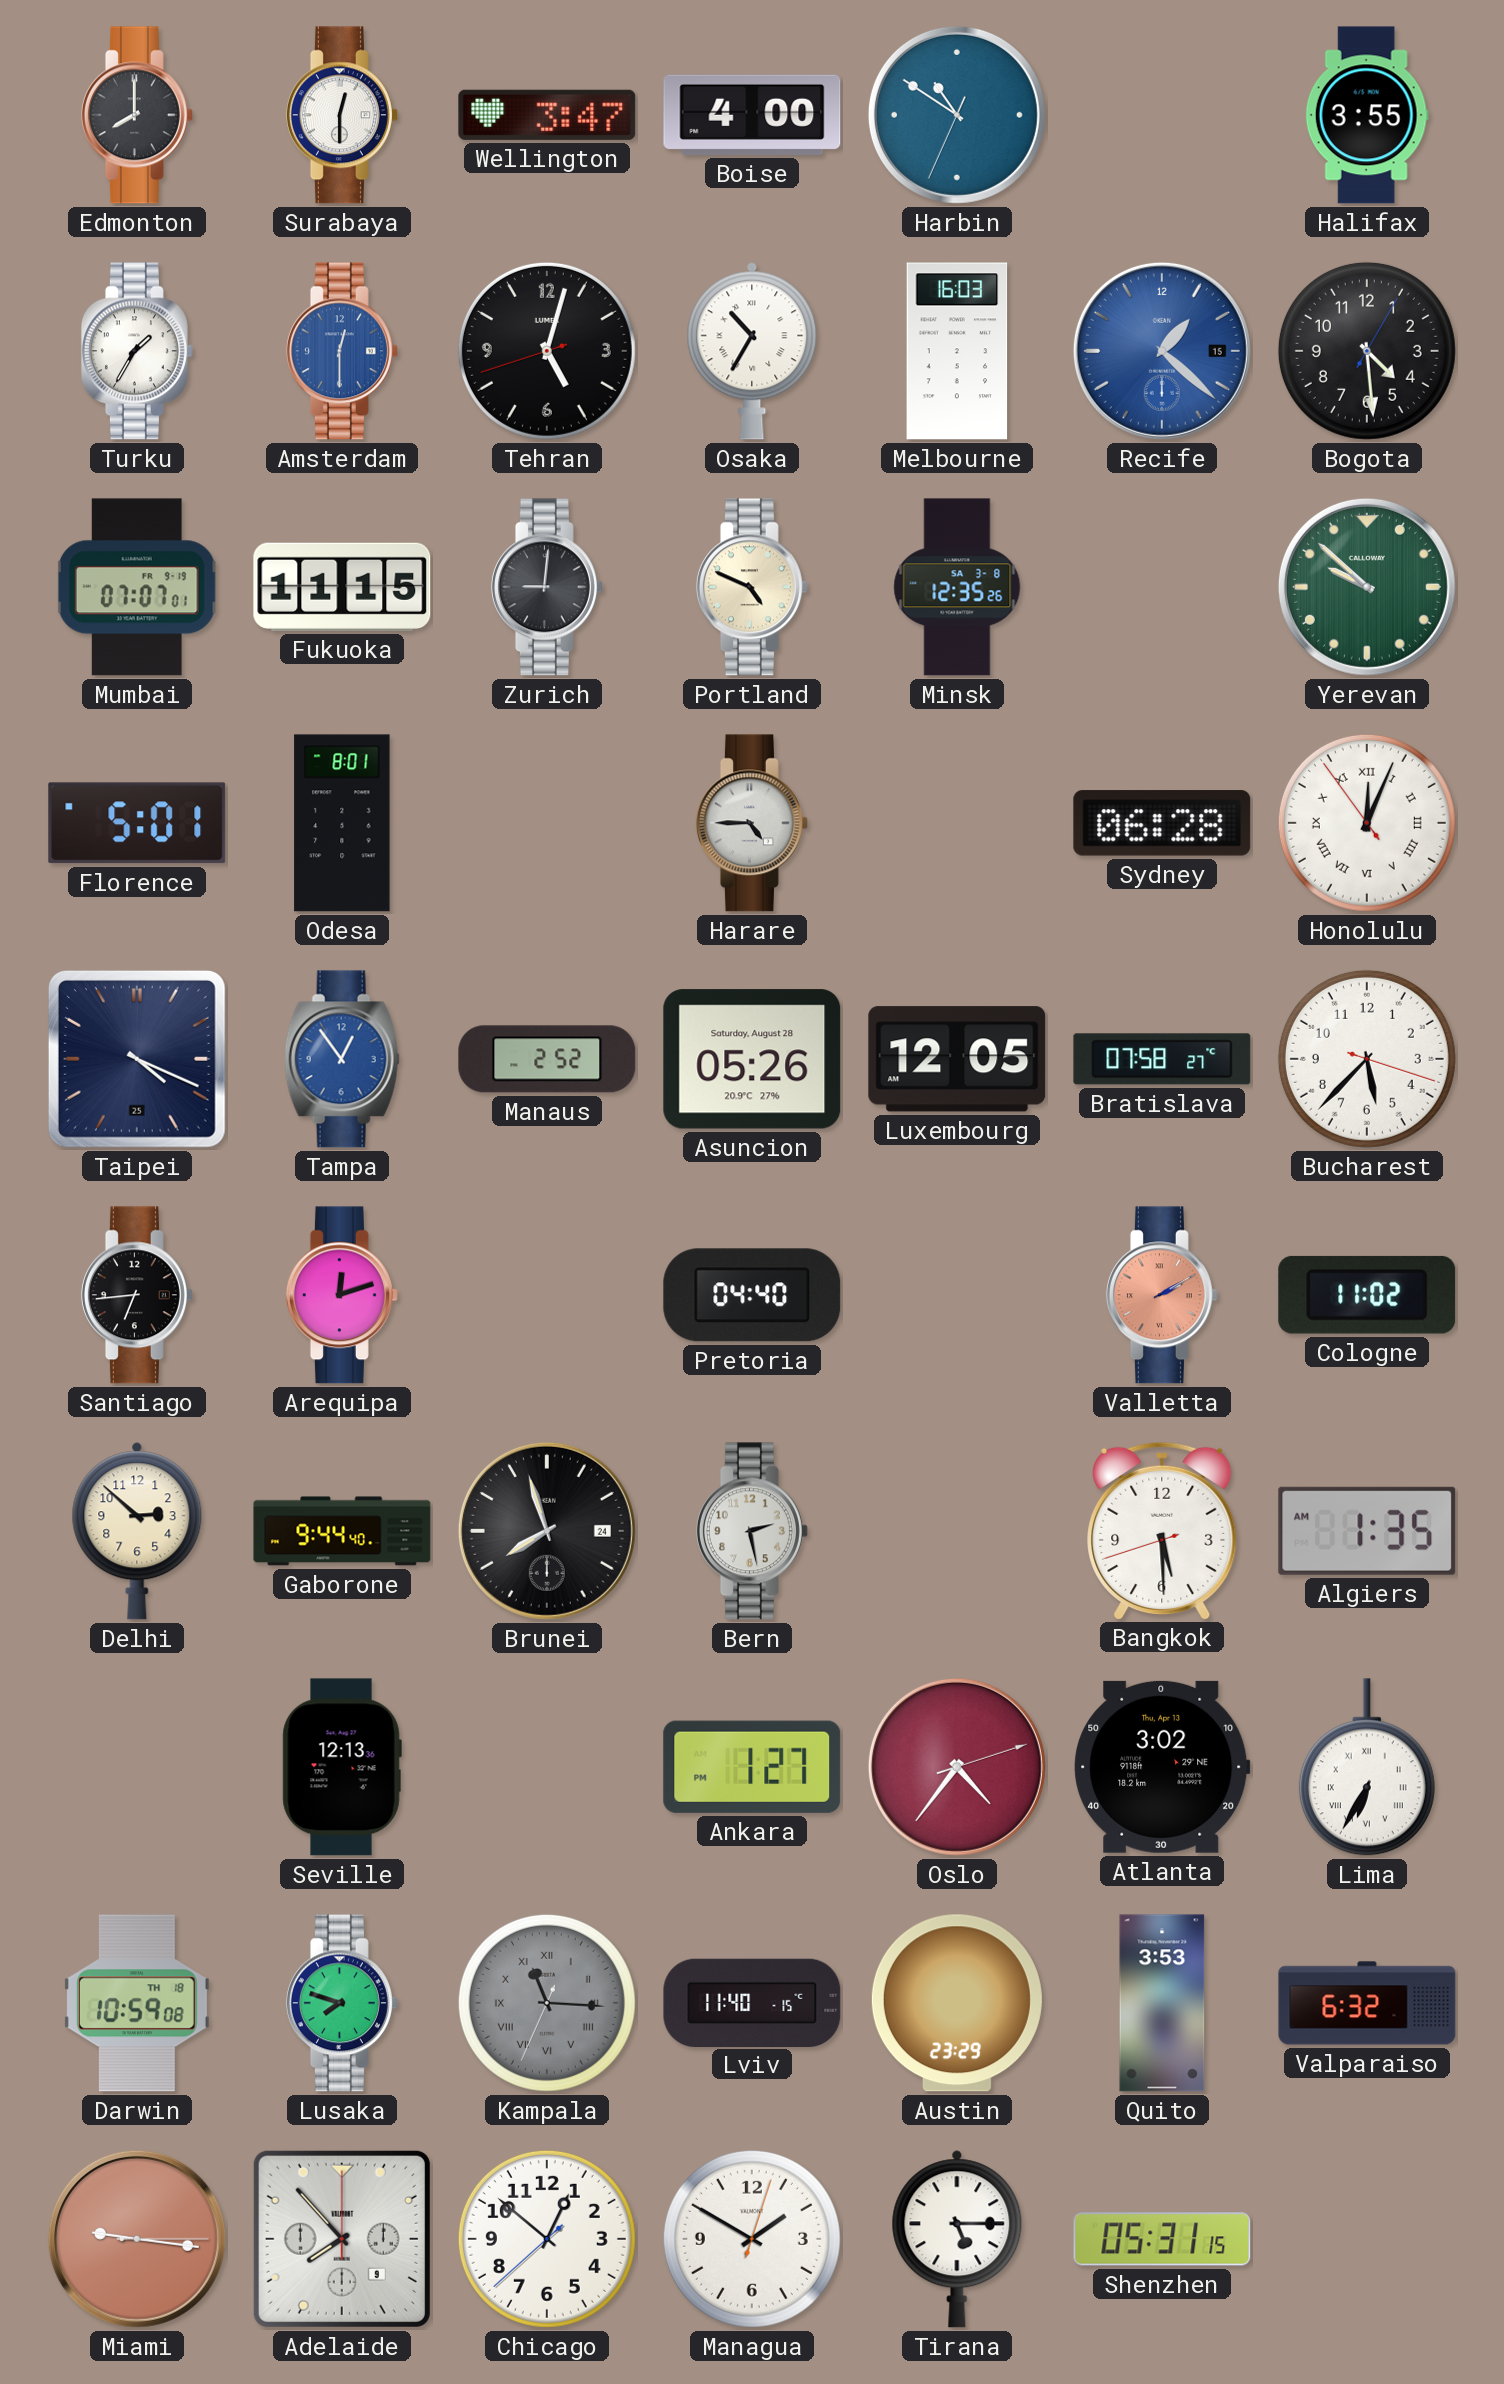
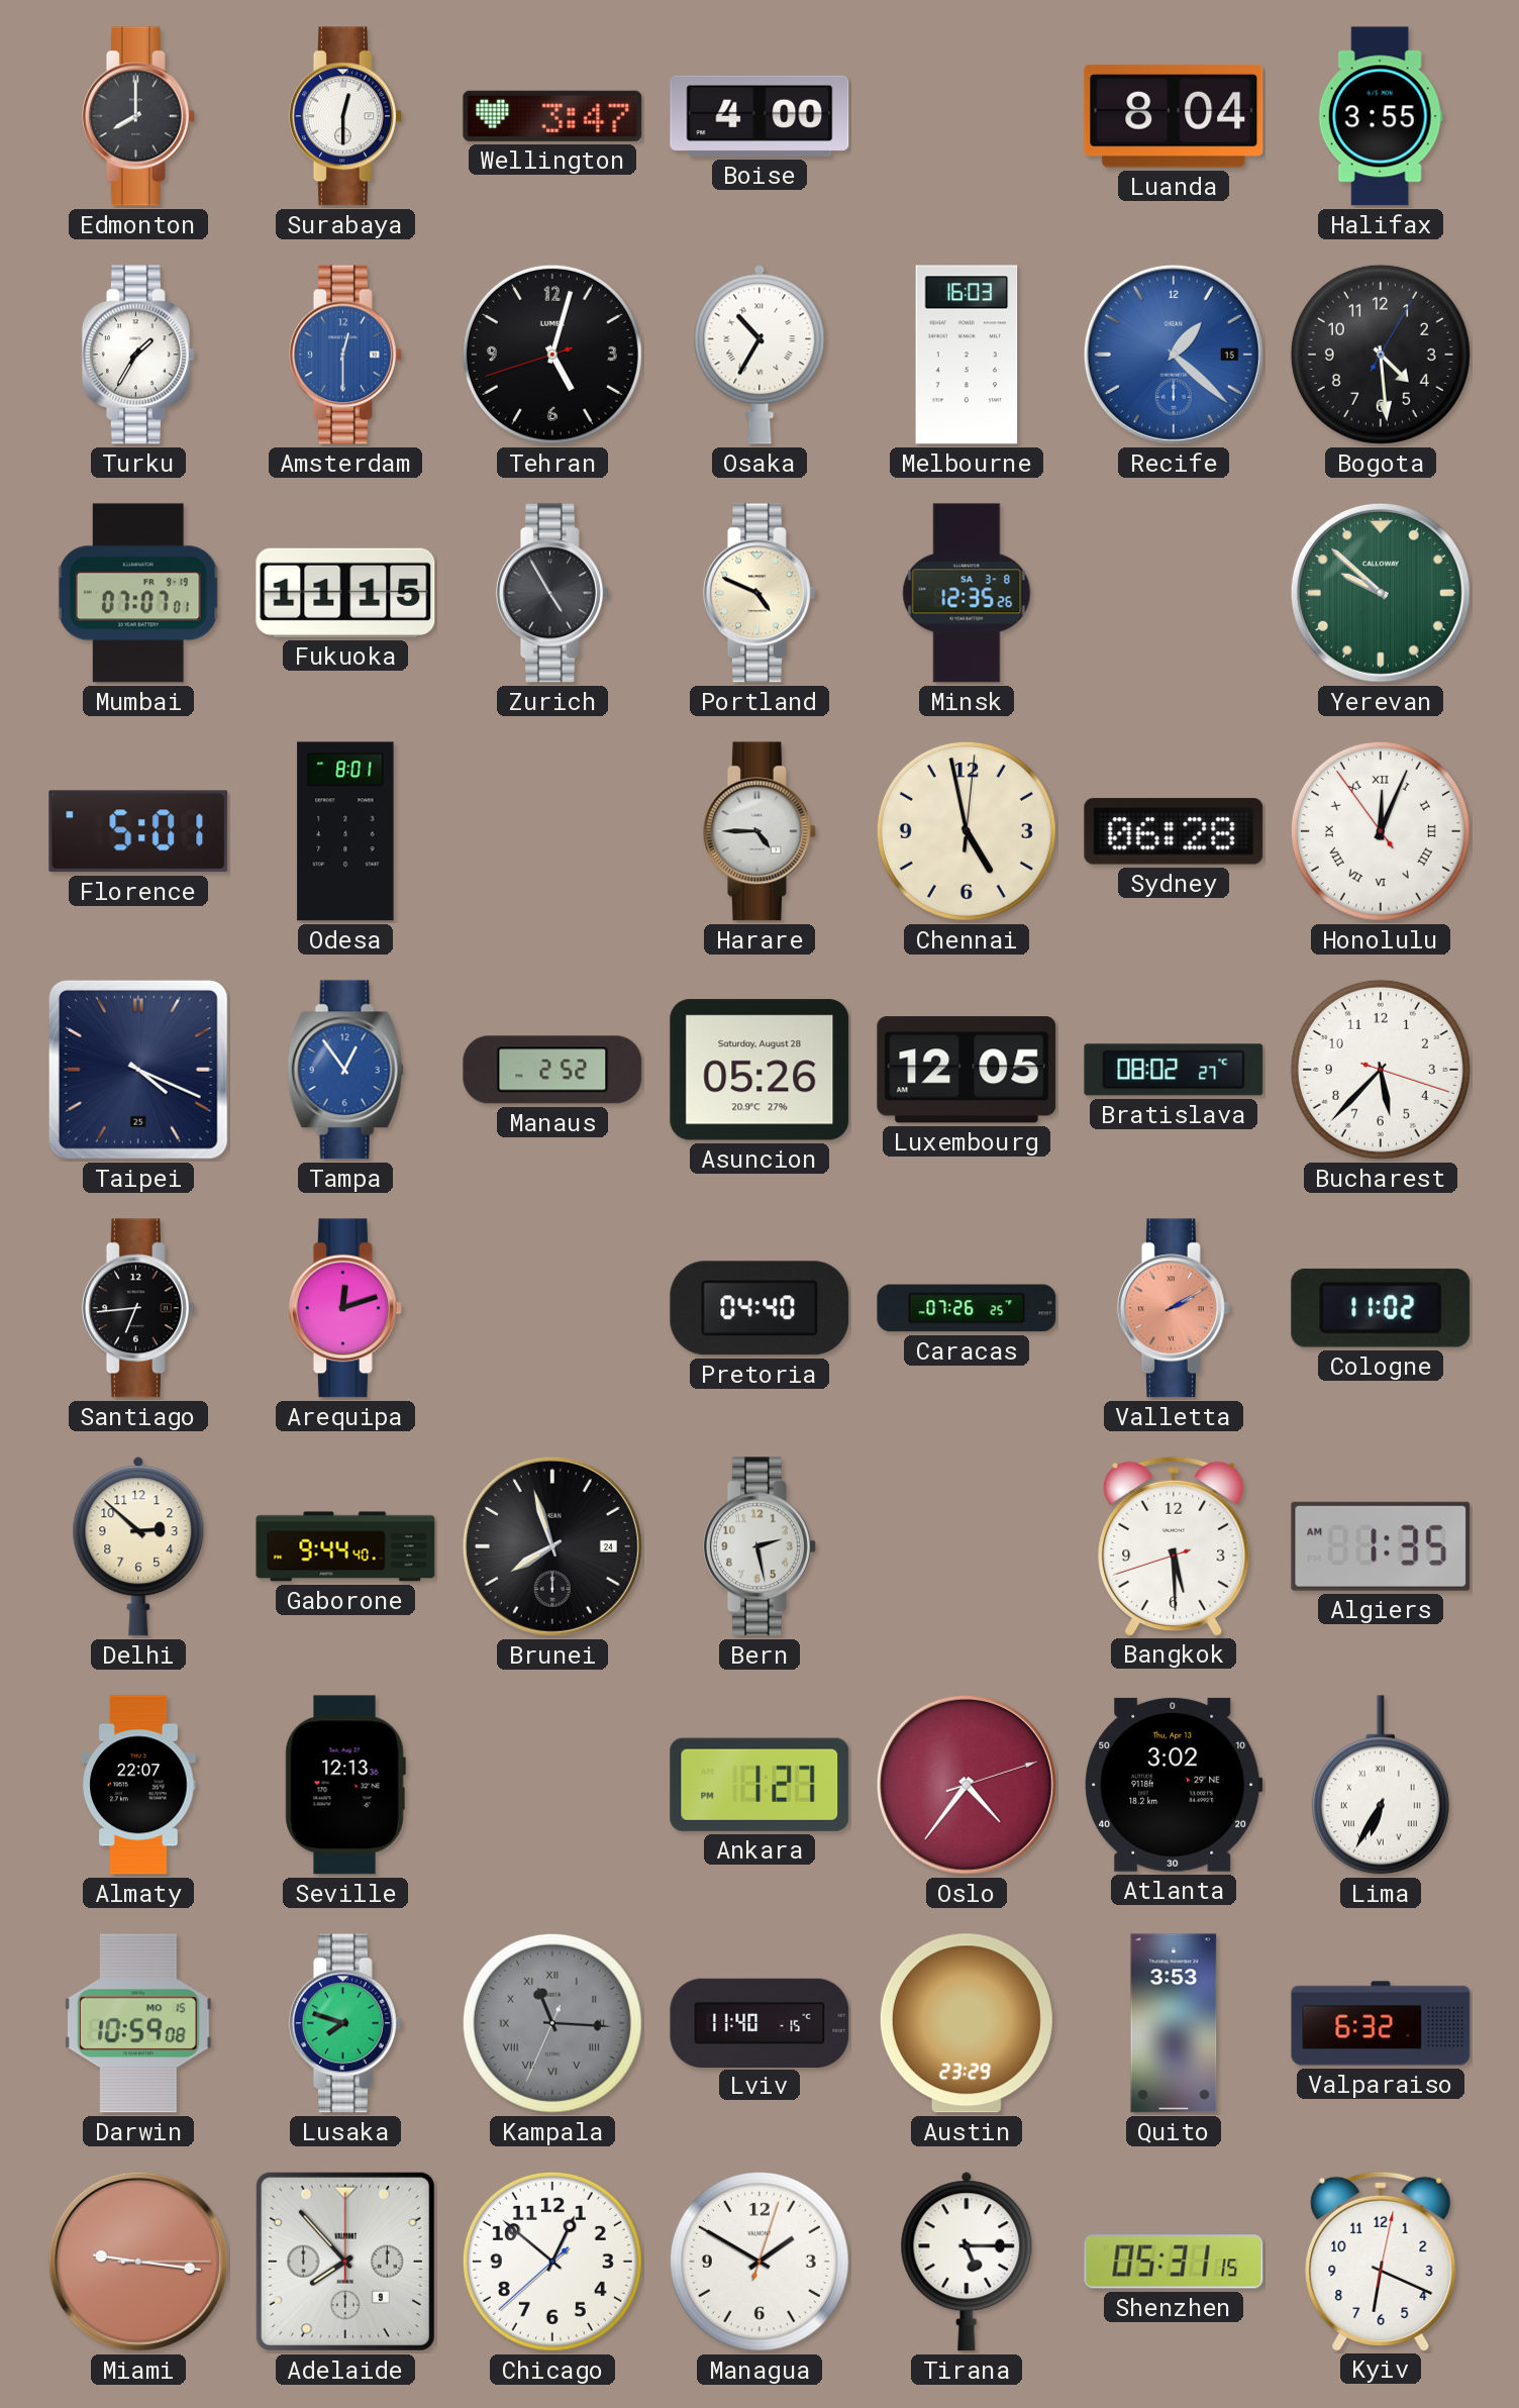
Harbin: 10:50 -> none
Luanda: none -> 8:04
Zurich: 9:01 -> 4:55
Chennai: none -> 4:58
Bratislava: 07:58 -> 08:02
Caracas: none -> 07:26
Almaty: none -> 22:07
Darwin date: TH 18 -> MO 15
Kyiv: none -> 6:19
